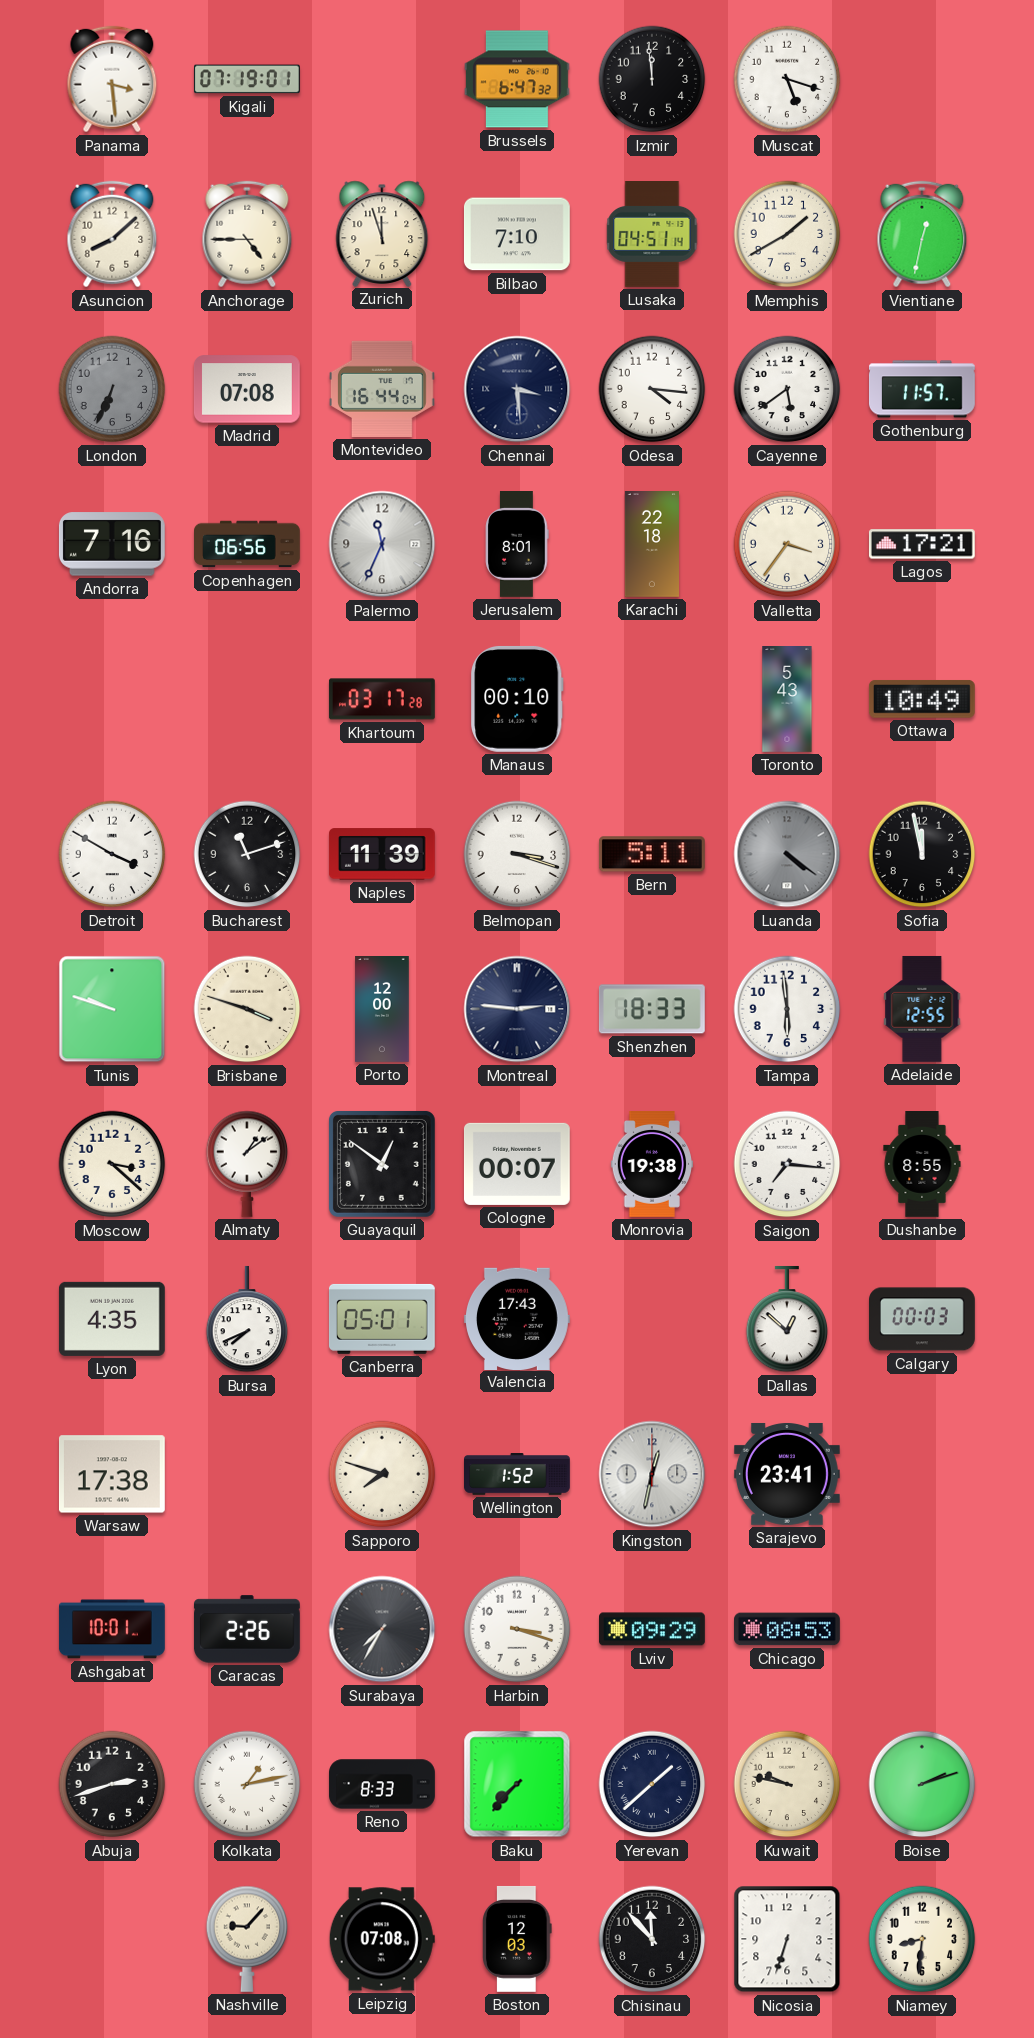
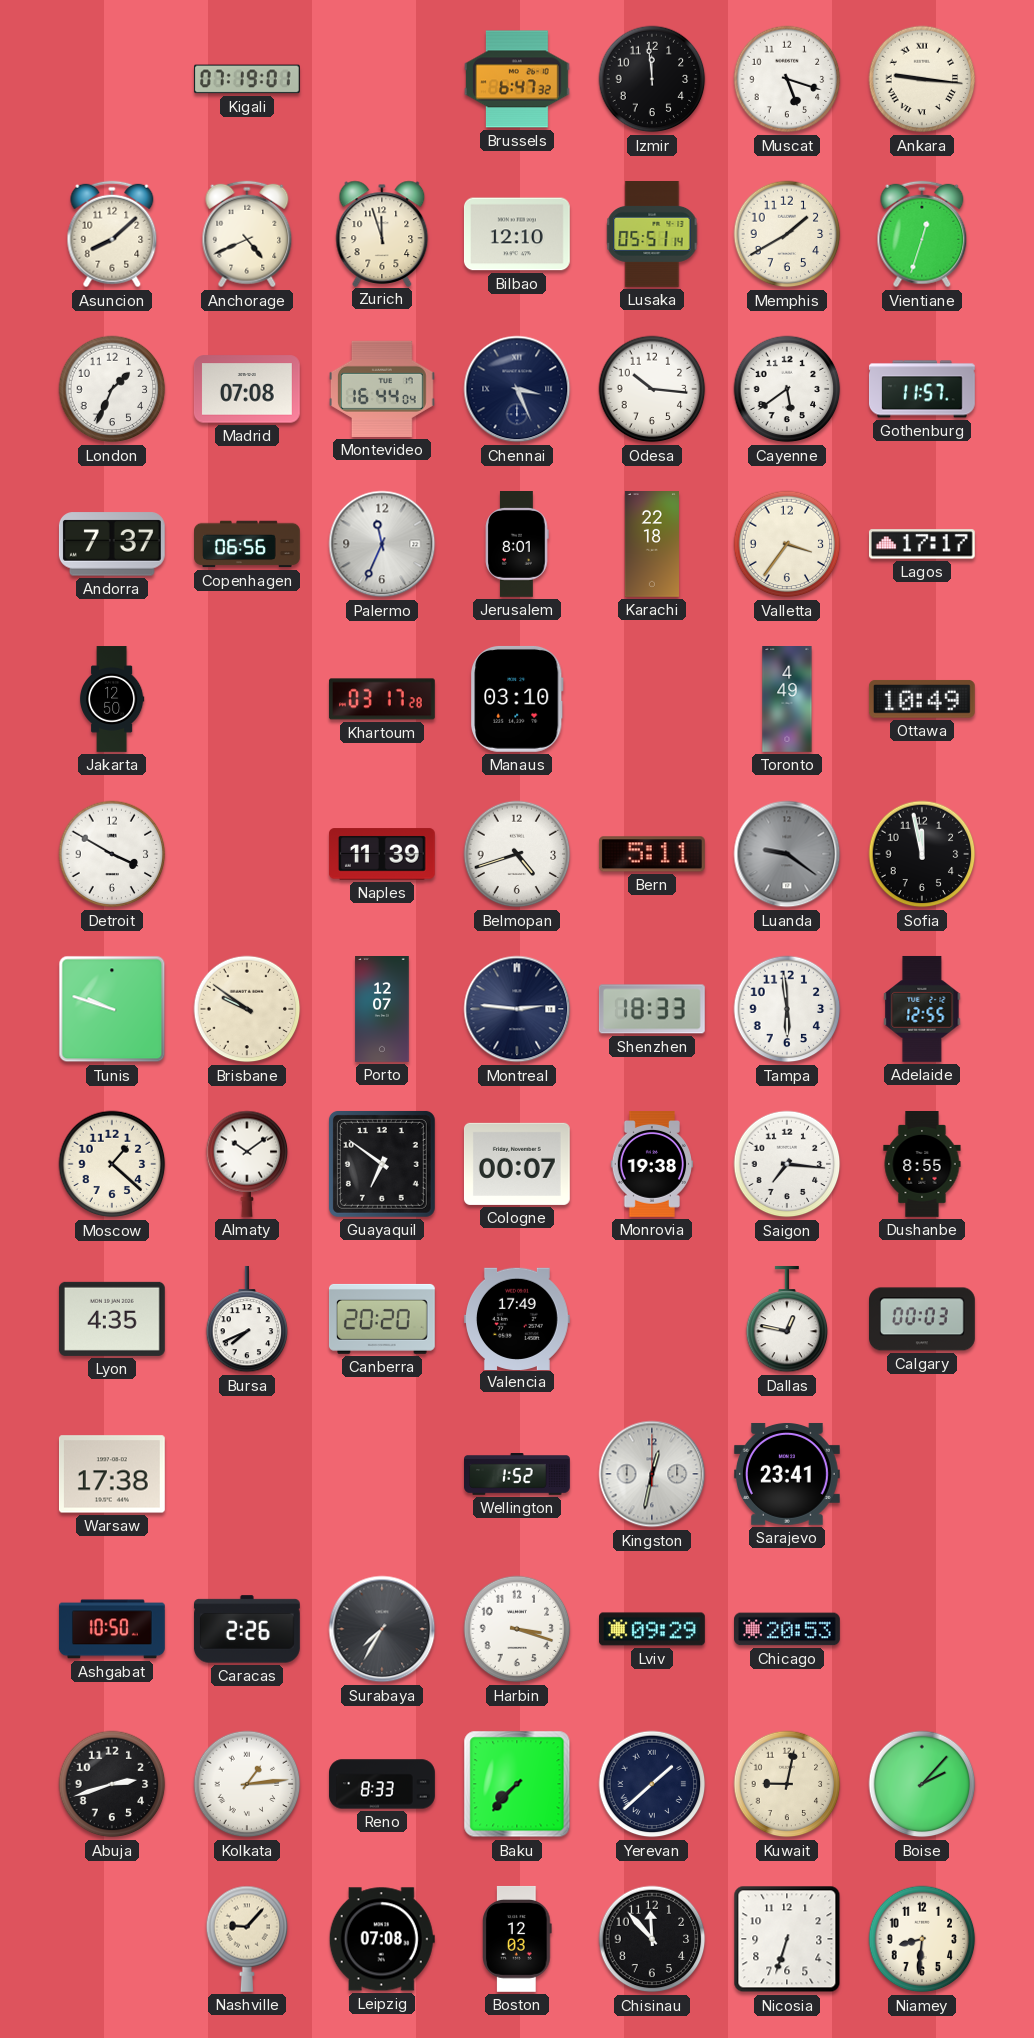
Panama: 3:29 -> none
Ankara: none -> 9:16
Anchorage: 4:45 -> 4:41
Bilbao: 7:10 -> 12:10
Lusaka: 04:51 -> 05:51
Vientiane: 12:32 -> 12:33
London: 6:34 -> 1:34
London dial: grey -> white
Chennai: 3:29 -> 3:26
Odesa: 4:16 -> 10:16
Andorra: 7:16 -> 7:37
Lagos: 17:21 -> 17:17
Jakarta: none -> 12:50
Manaus: 00:10 -> 03:10
Toronto: 5:43 -> 4:49
Bucharest: 11:12 -> none
Belmopan: 3:18 -> 4:42
Luanda: 4:21 -> 9:21
Brisbane: 3:48 -> 9:51
Porto: 12:00 -> 12:07
Moscow: 3:22 -> 1:22
Almaty: 1:09 -> 10:09
Guayaquil: 12:51 -> 6:51
Canberra: 05:01 -> 20:20
Valencia: 17:43 -> 17:49
Dallas: 12:52 -> 12:47
Sapporo: 7:48 -> none
Ashgabat: 10:01 -> 10:50
Chicago: 08:53 -> 20:53
Kolkata: 1:13 -> 1:14
Kuwait: 9:47 -> 9:02
Boise: 2:12 -> 2:07
